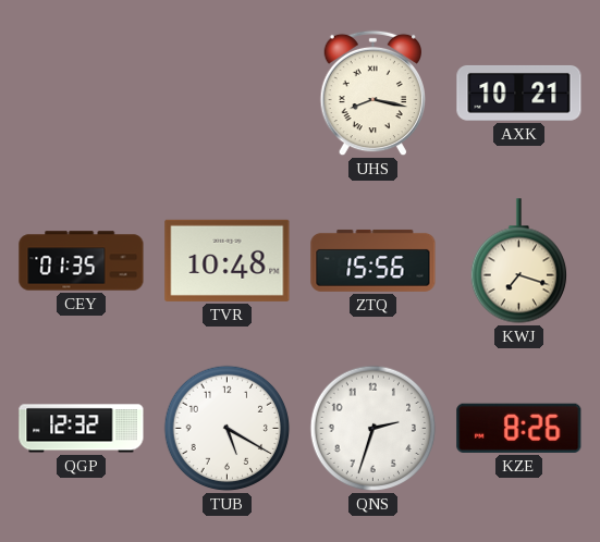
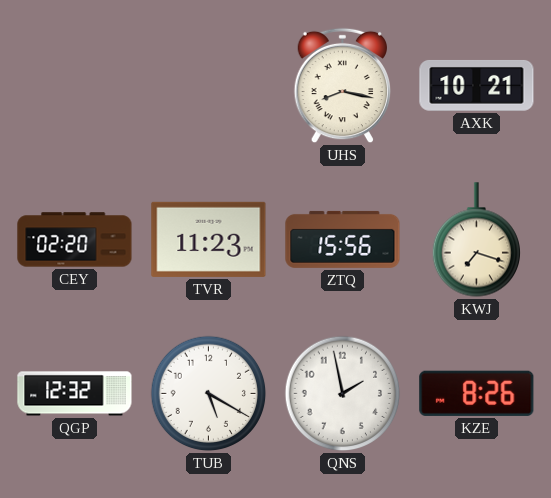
CEY: 01:35 -> 02:20
TVR: 10:48 -> 11:23
QNS: 2:33 -> 1:58
